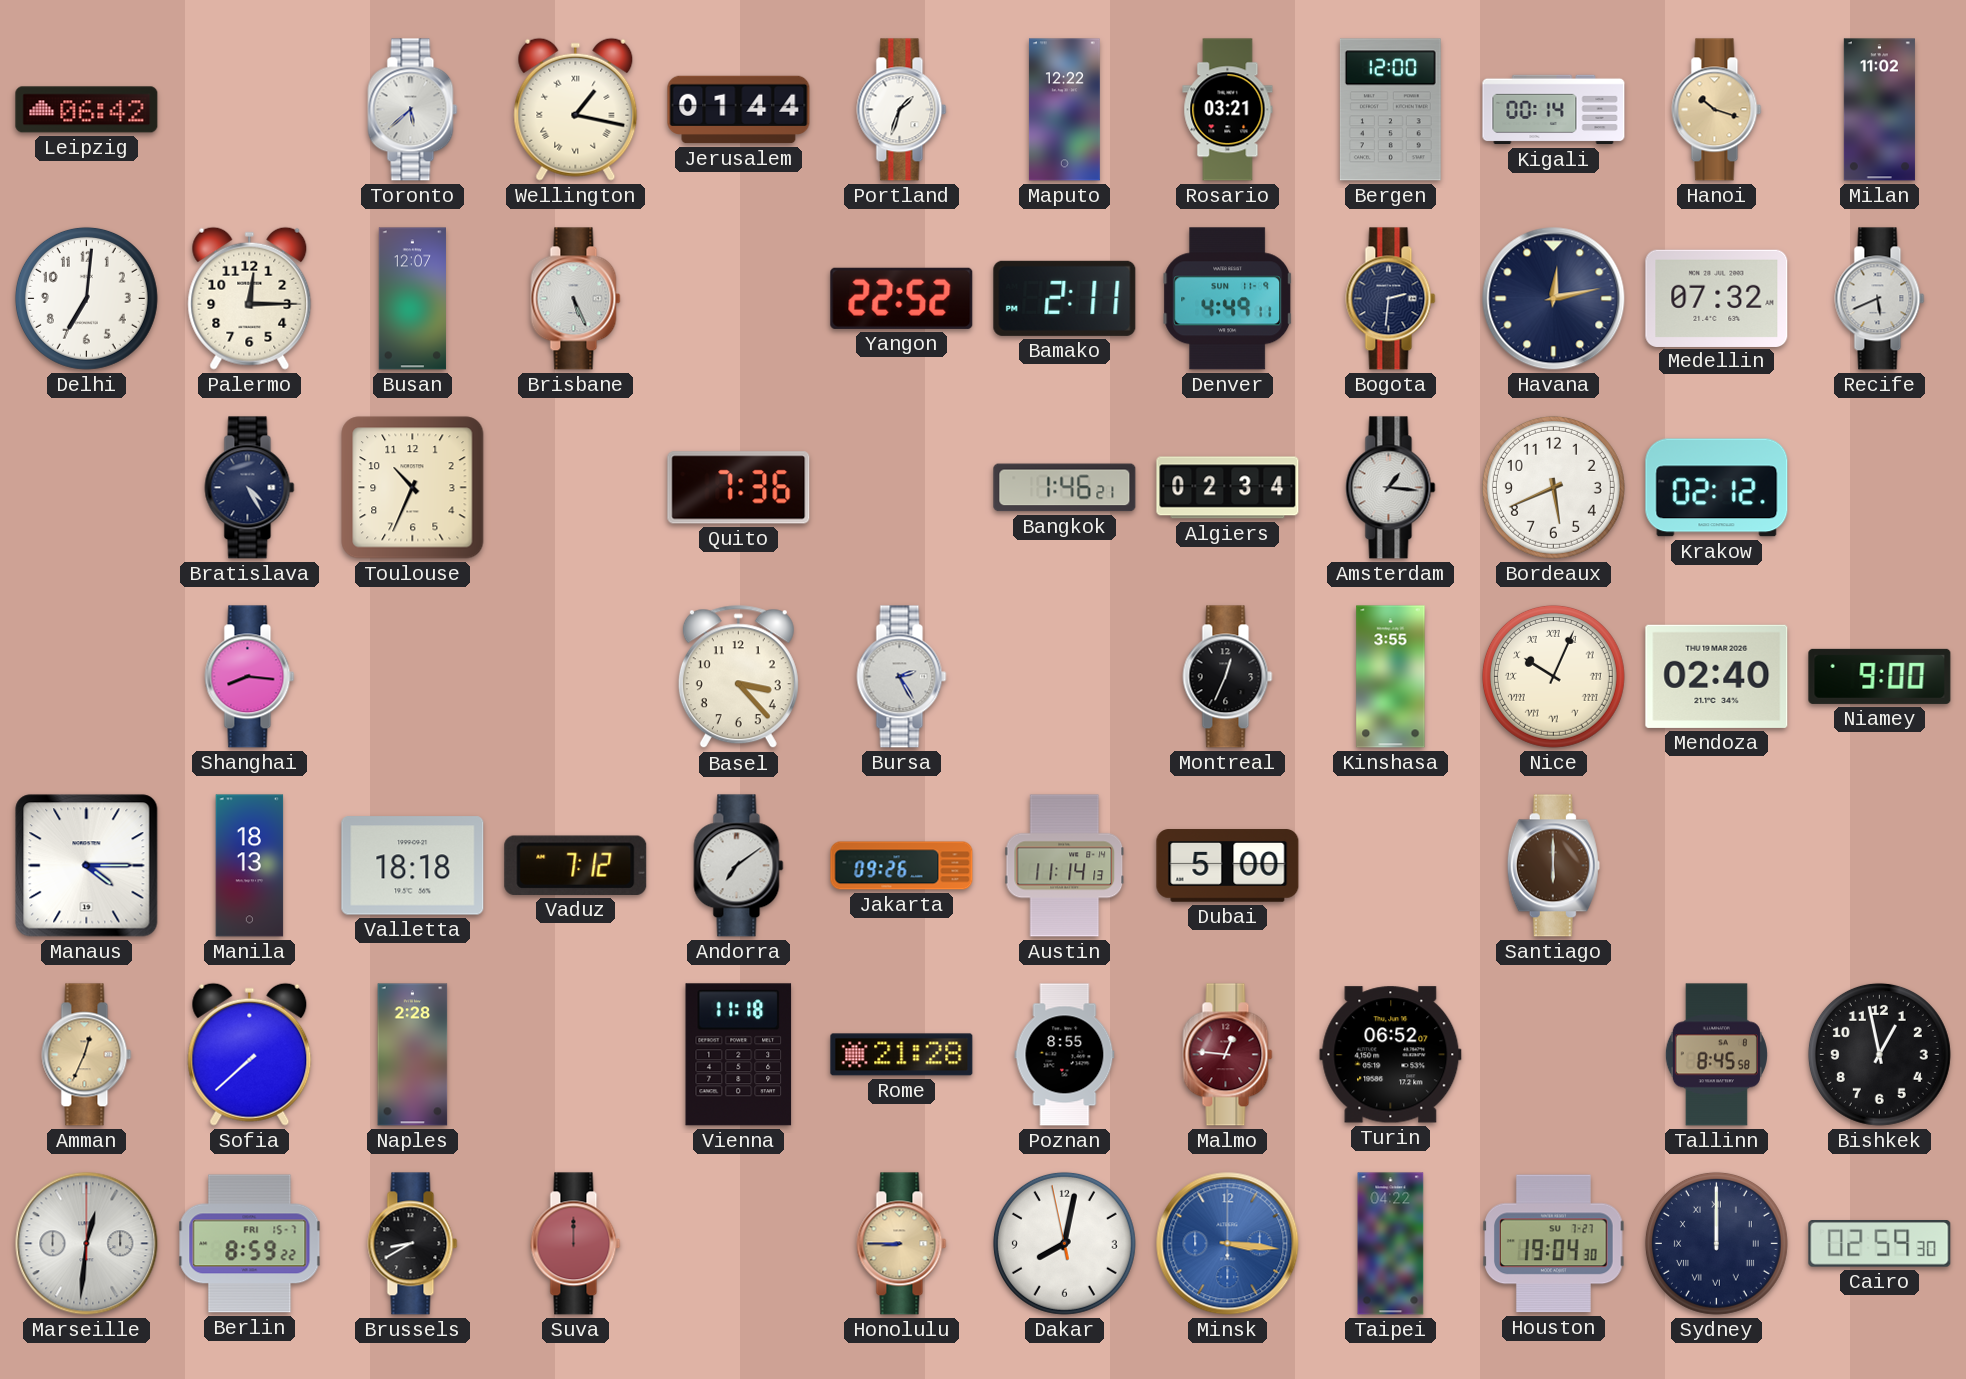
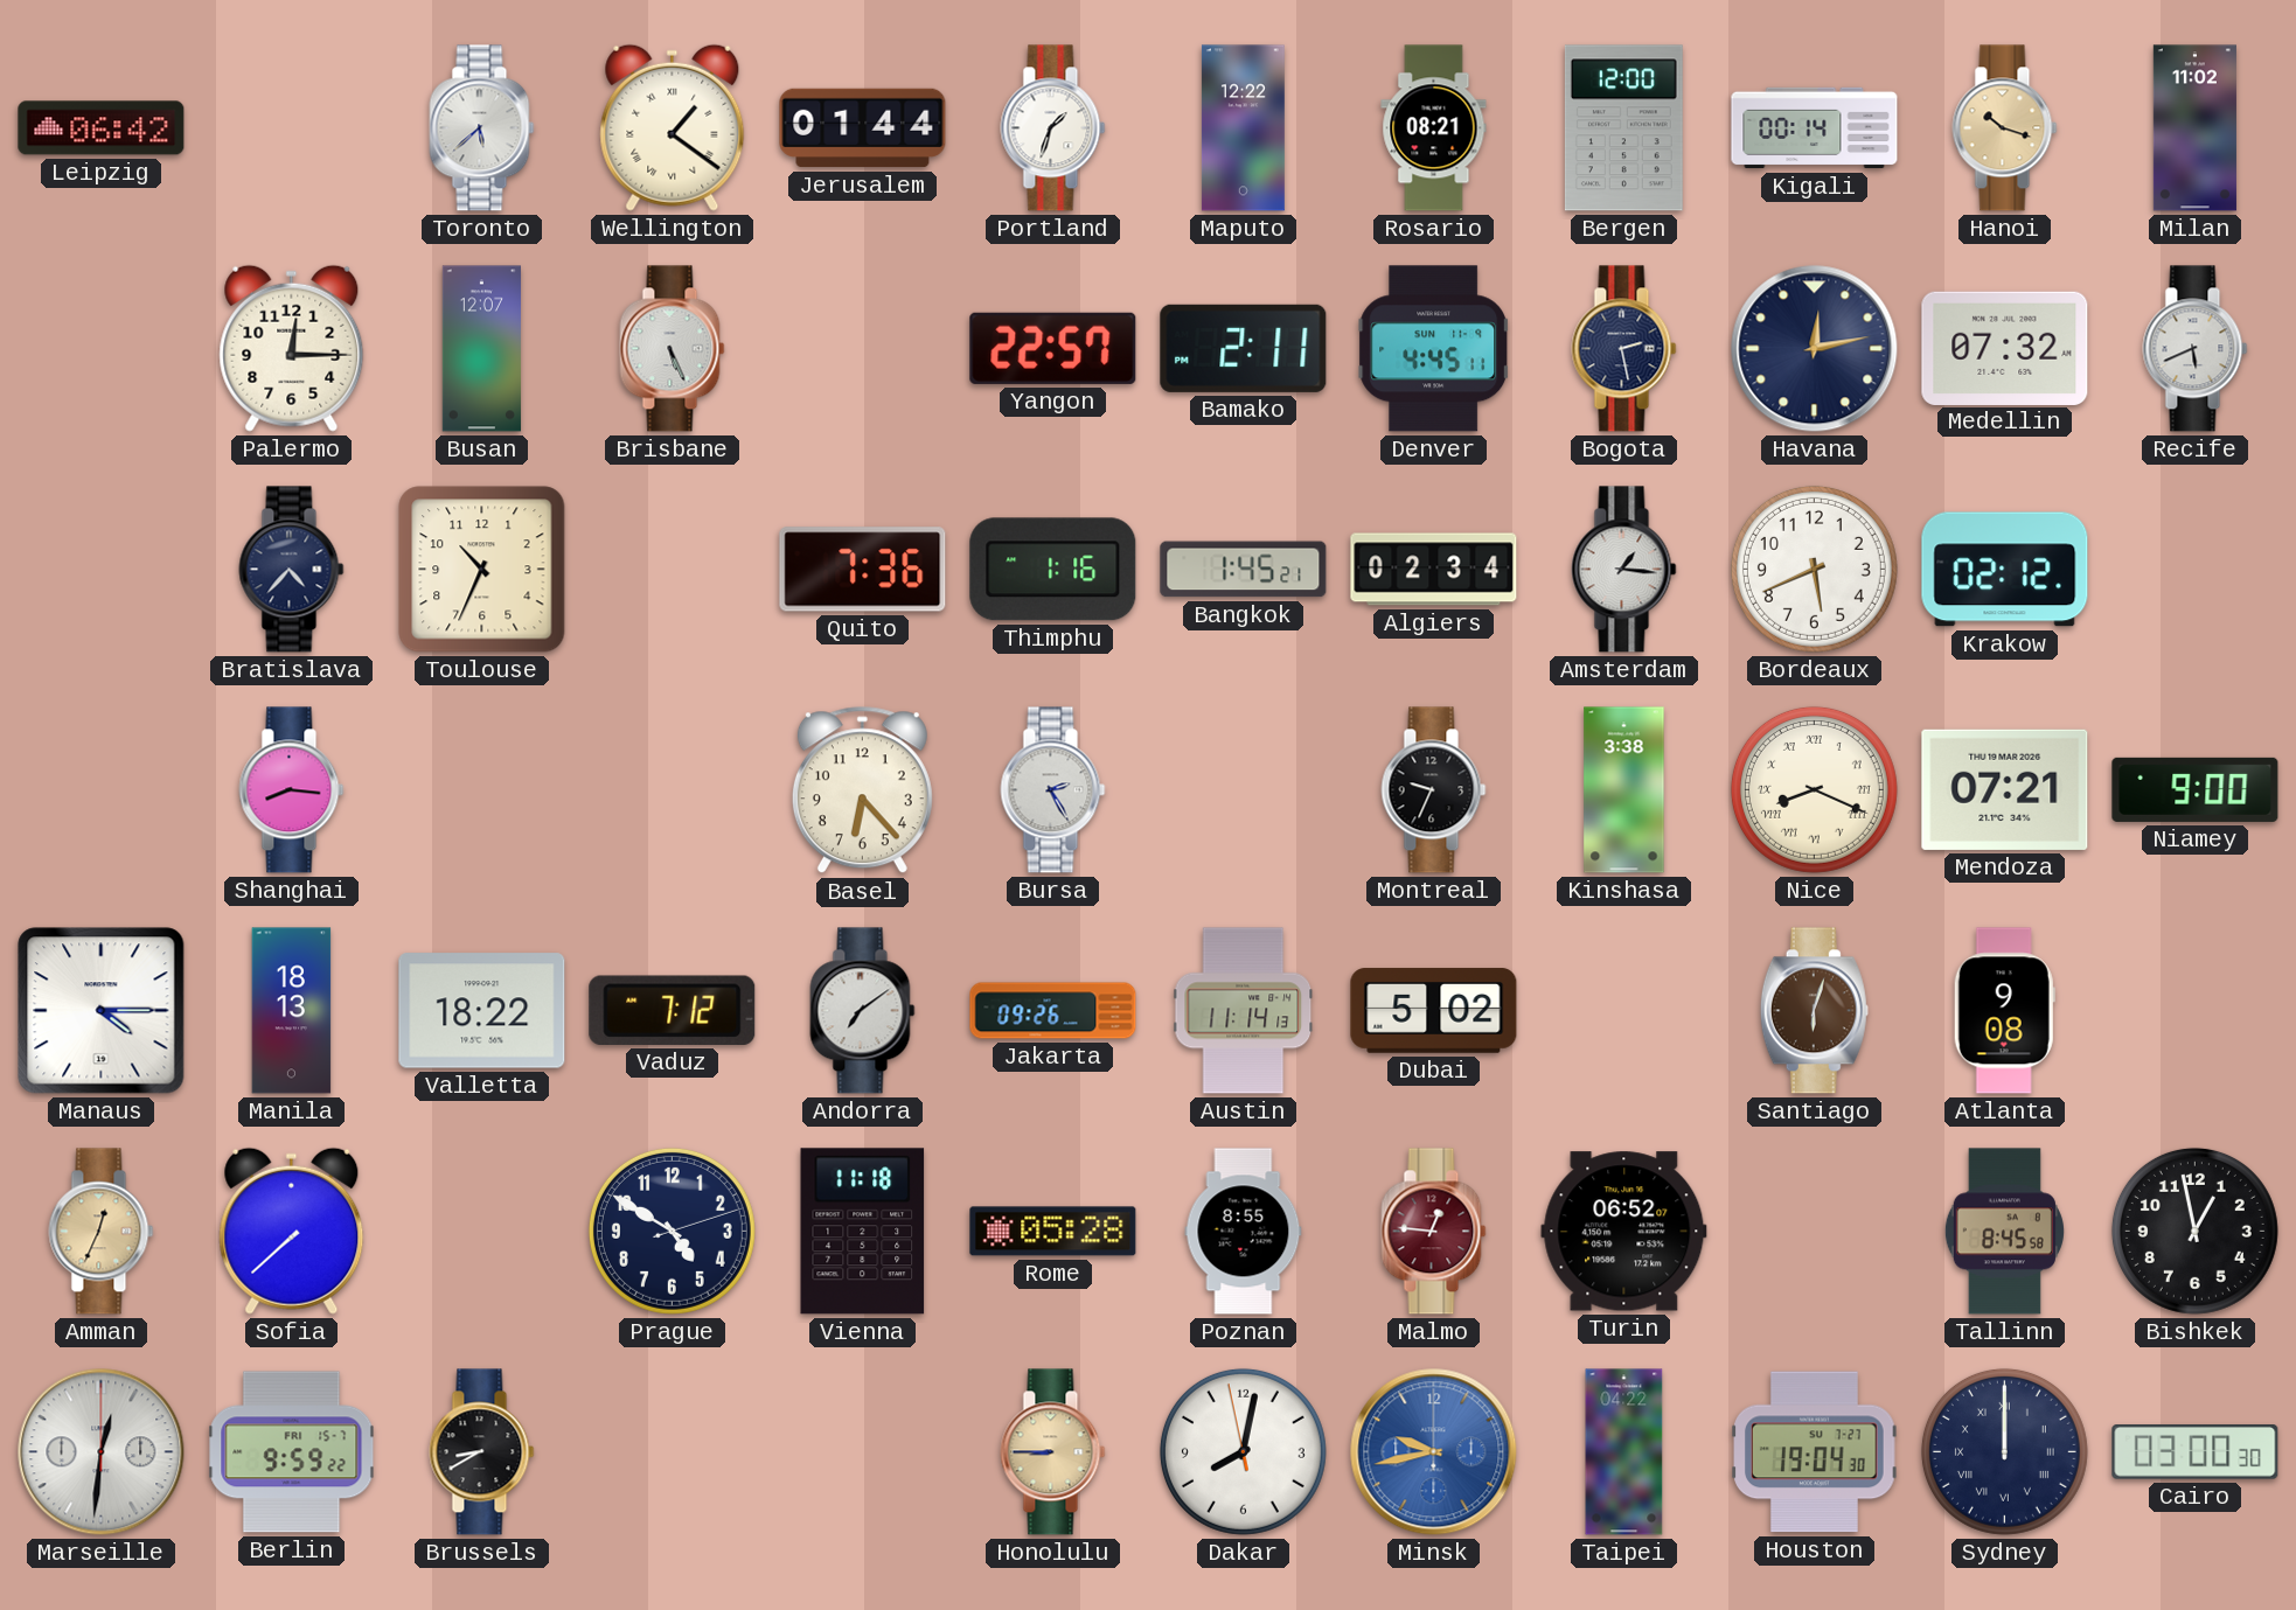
Wellington: 1:17 -> 1:21
Rosario: 03:21 -> 08:21
Delhi: 7:01 -> none
Yangon: 22:52 -> 22:57
Denver: 4:49 -> 4:45
Bogota: 2:31 -> 2:28
Bratislava: 4:25 -> 4:37
Thimphu: none -> 1:16
Bangkok: 1:46 -> 1:45
Basel: 3:23 -> 6:23
Montreal: 12:34 -> 9:34
Kinshasa: 3:55 -> 3:38
Nice: 10:04 -> 8:19
Mendoza: 02:40 -> 07:21
Valletta: 18:18 -> 18:22
Dubai: 5:00 -> 5:02
Santiago: 6:00 -> 6:03
Atlanta: none -> 9:08
Naples: 2:28 -> none
Prague: none -> 4:50
Rome: 21:28 -> 05:28
Berlin: 8:59 -> 9:59
Suva: 12:00 -> none
Minsk: 3:16 -> 9:43
Cairo: 02:59 -> 03:00
